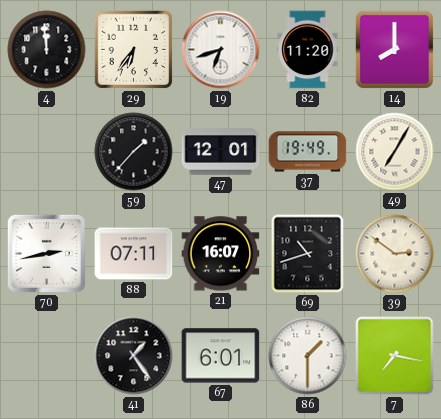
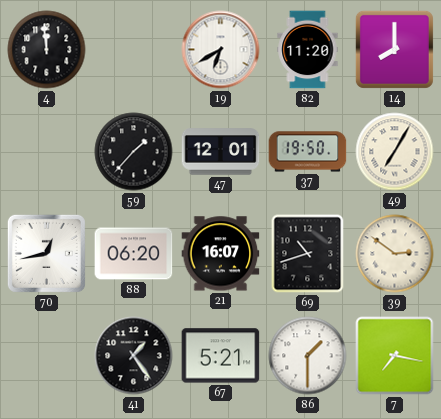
29: 6:36 -> none
19: 6:42 -> 6:40
37: 19:49 -> 19:50
70: 2:43 -> 12:43
88: 07:11 -> 06:20
67: 6:01 -> 5:21
